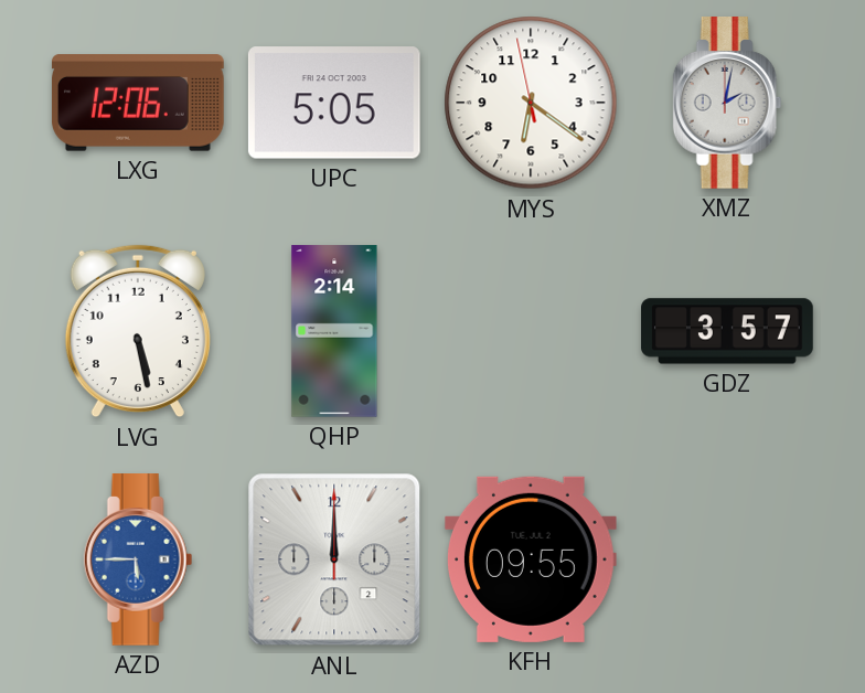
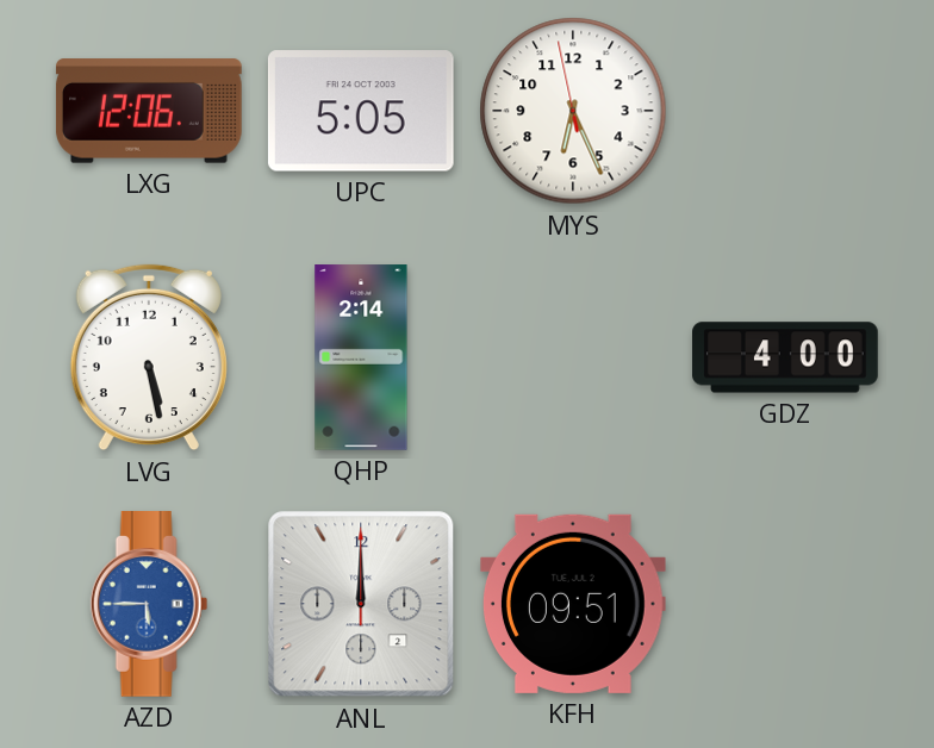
MYS: 6:20 -> 6:25
XMZ: 2:02 -> none
GDZ: 3:57 -> 4:00
KFH: 09:55 -> 09:51
